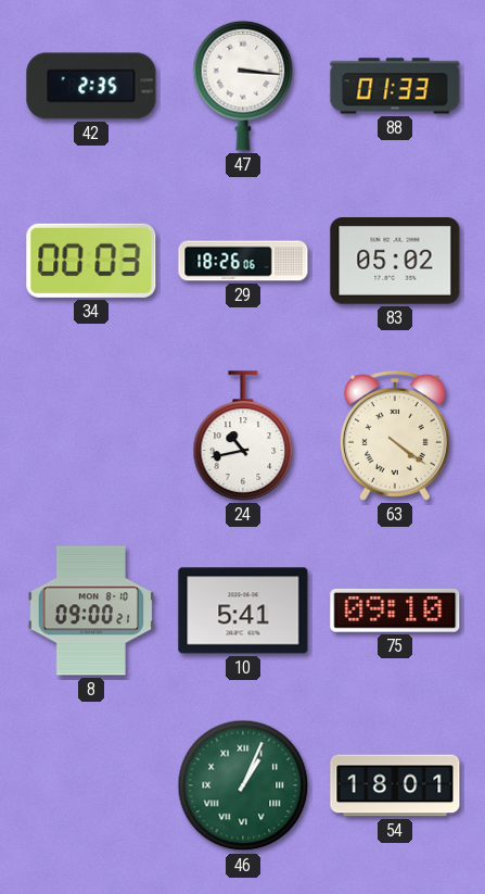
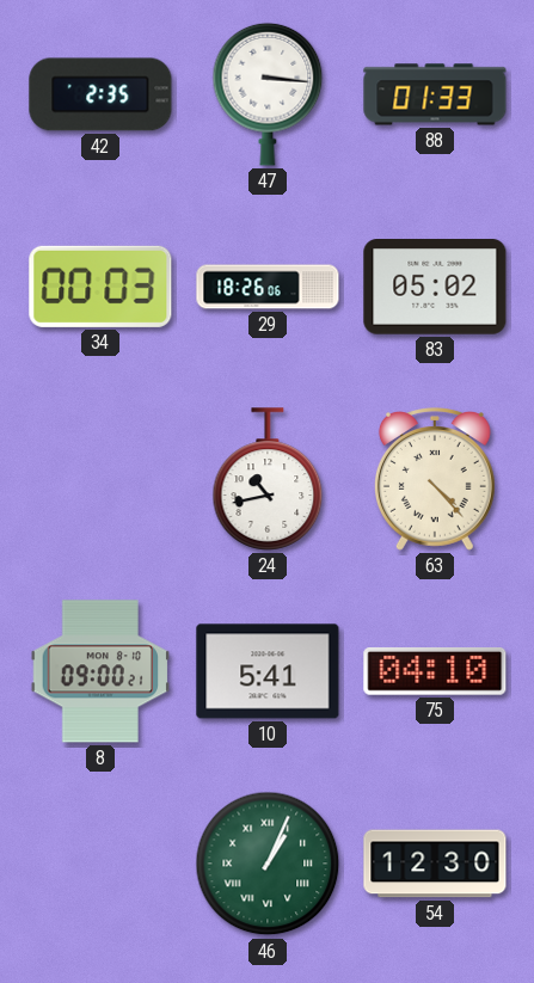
63: 4:21 -> 4:23
75: 09:10 -> 04:10
54: 18:01 -> 12:30
